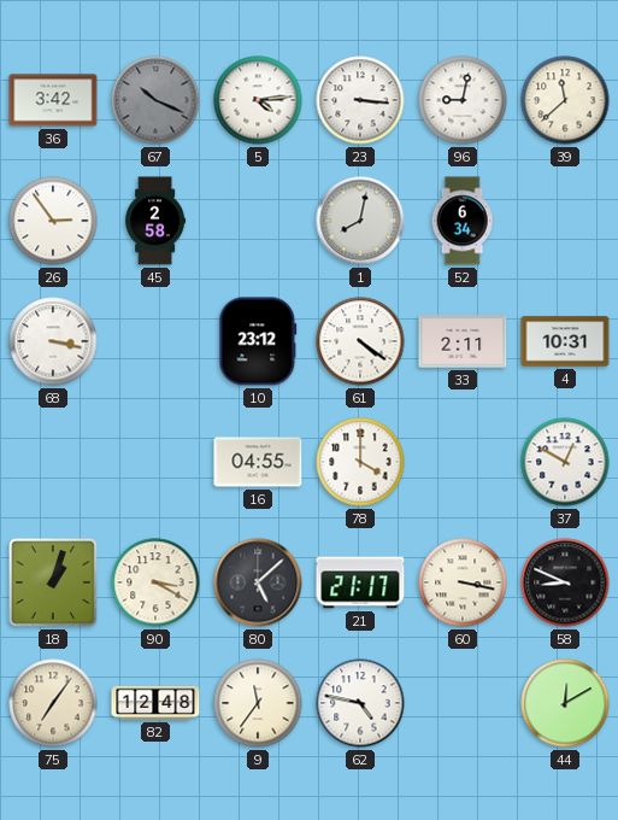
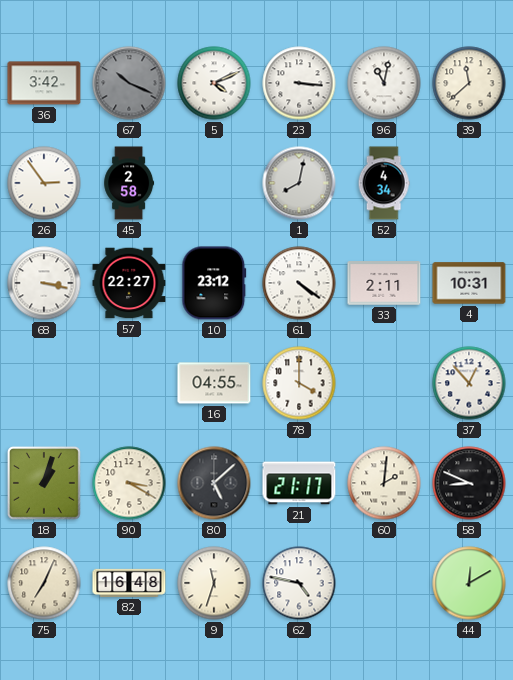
5: 4:14 -> 4:11
96: 9:02 -> 11:02
52: 6:34 -> 4:34
57: none -> 22:27
37: 12:50 -> 12:53
60: 3:17 -> 2:01
75: 7:06 -> 7:04
82: 12:48 -> 16:48
9: 11:36 -> 11:33
